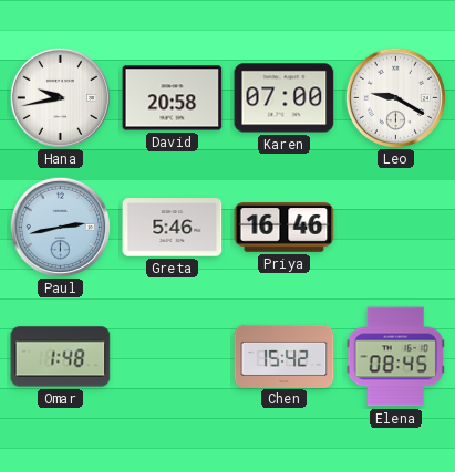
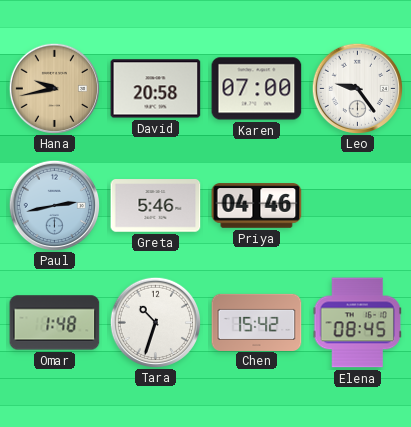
Hana dial: white -> champagne
Leo: 9:20 -> 9:24
Priya: 16:46 -> 04:46
Tara: none -> 10:33
